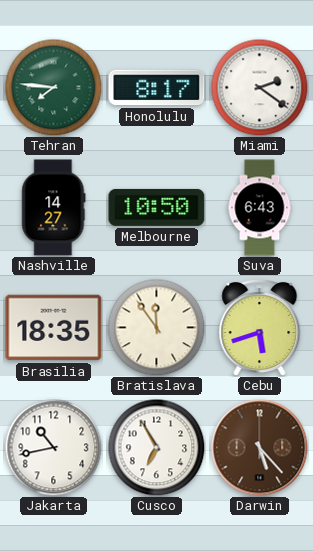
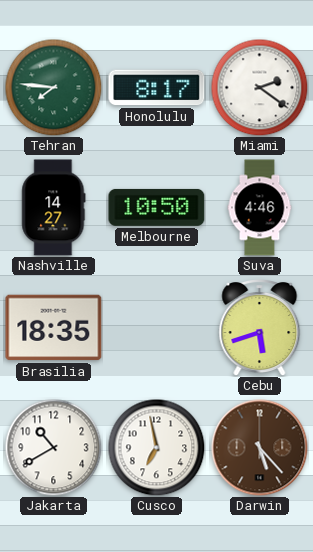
Suva: 6:43 -> 4:46
Bratislava: 11:54 -> none
Jakarta: 10:43 -> 10:40
Cusco: 6:55 -> 6:58
